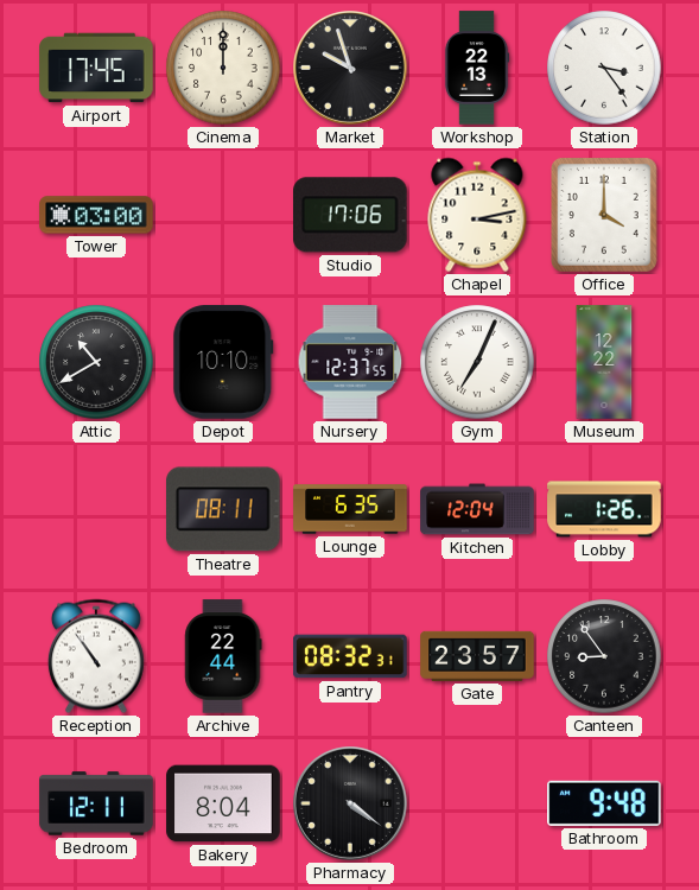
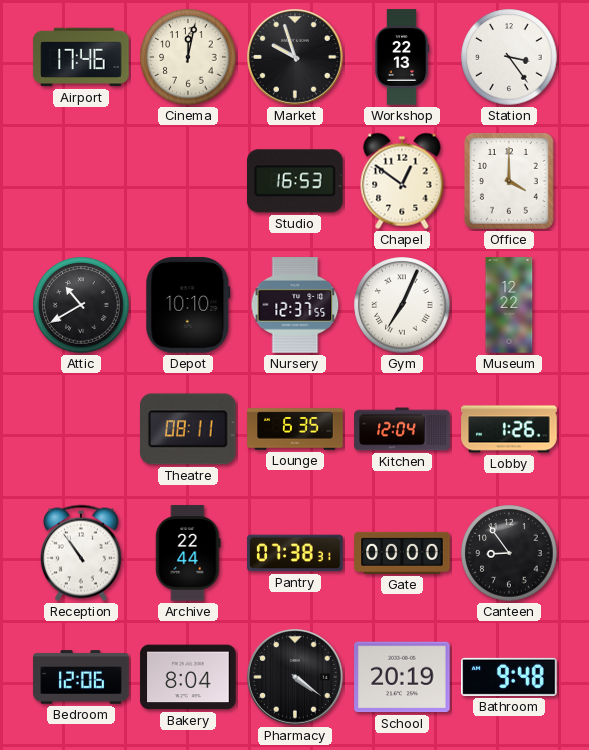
Airport: 17:45 -> 17:46
Cinema: 12:00 -> 12:02
Tower: 03:00 -> none
Studio: 17:06 -> 16:53
Chapel: 3:13 -> 12:51
Pantry: 08:32 -> 07:38
Gate: 23:57 -> 00:00
Bedroom: 12:11 -> 12:06
School: none -> 20:19
